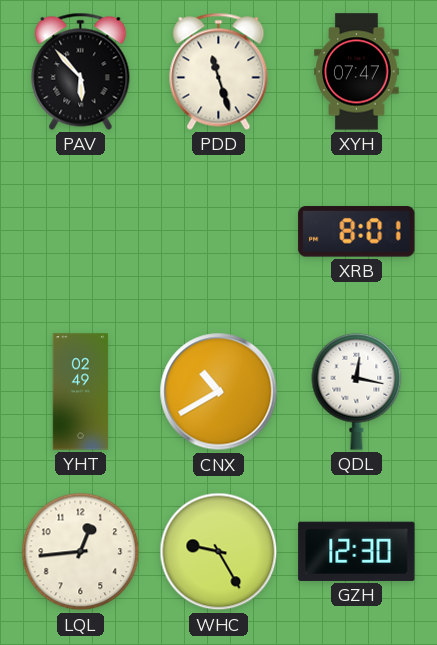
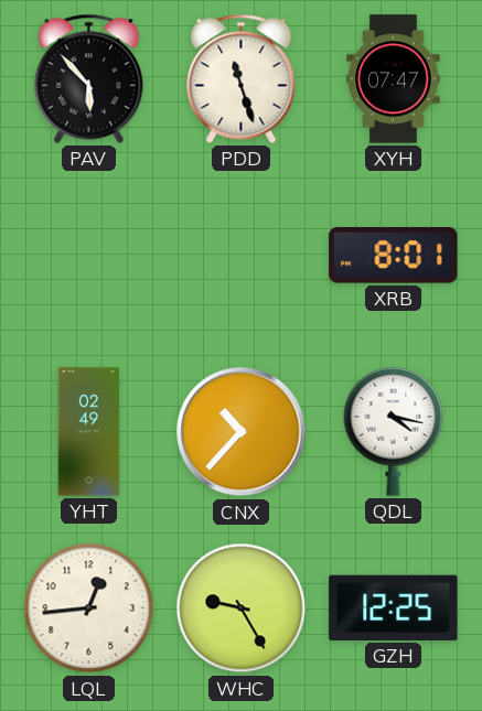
CNX: 10:40 -> 10:37
QDL: 12:17 -> 4:17
GZH: 12:30 -> 12:25
